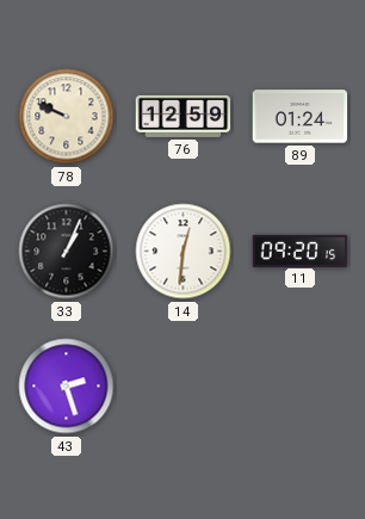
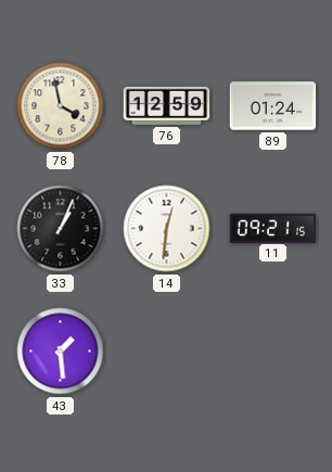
78: 9:49 -> 3:58
11: 09:20 -> 09:21
43: 2:27 -> 1:29
